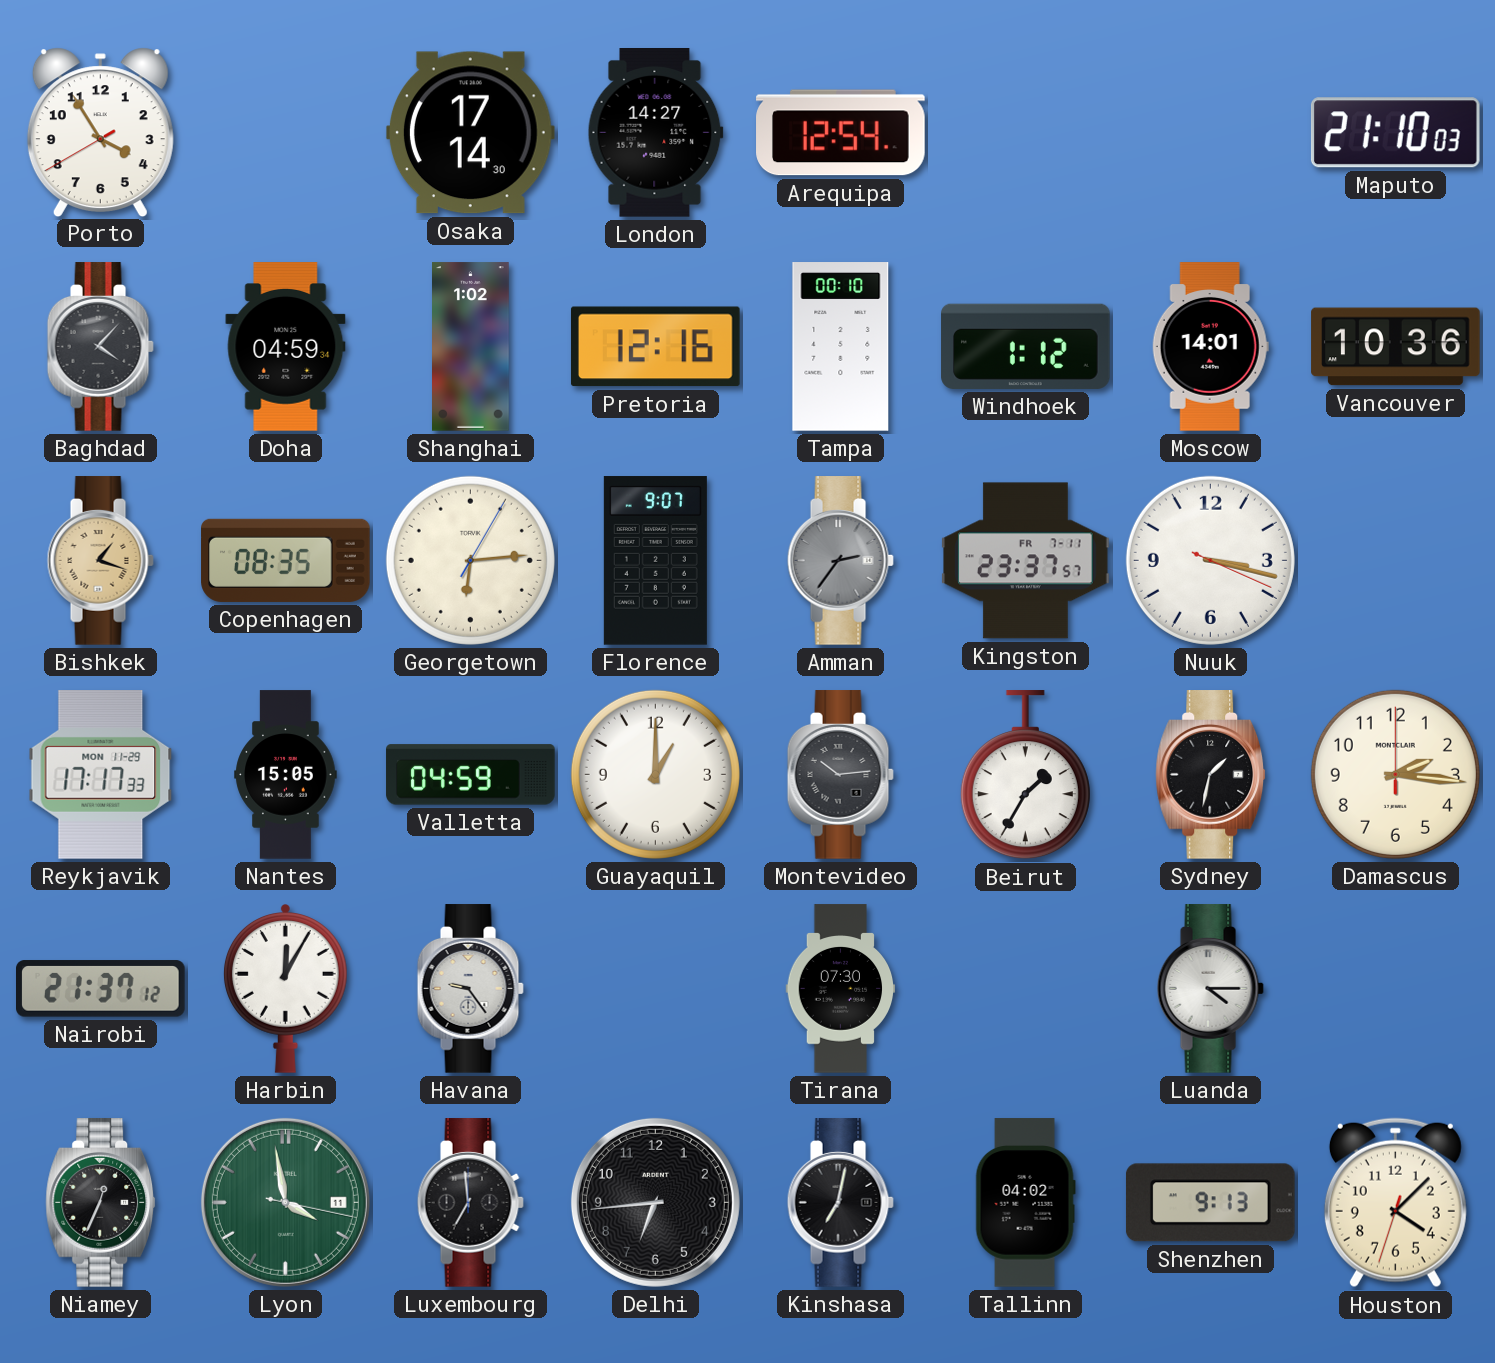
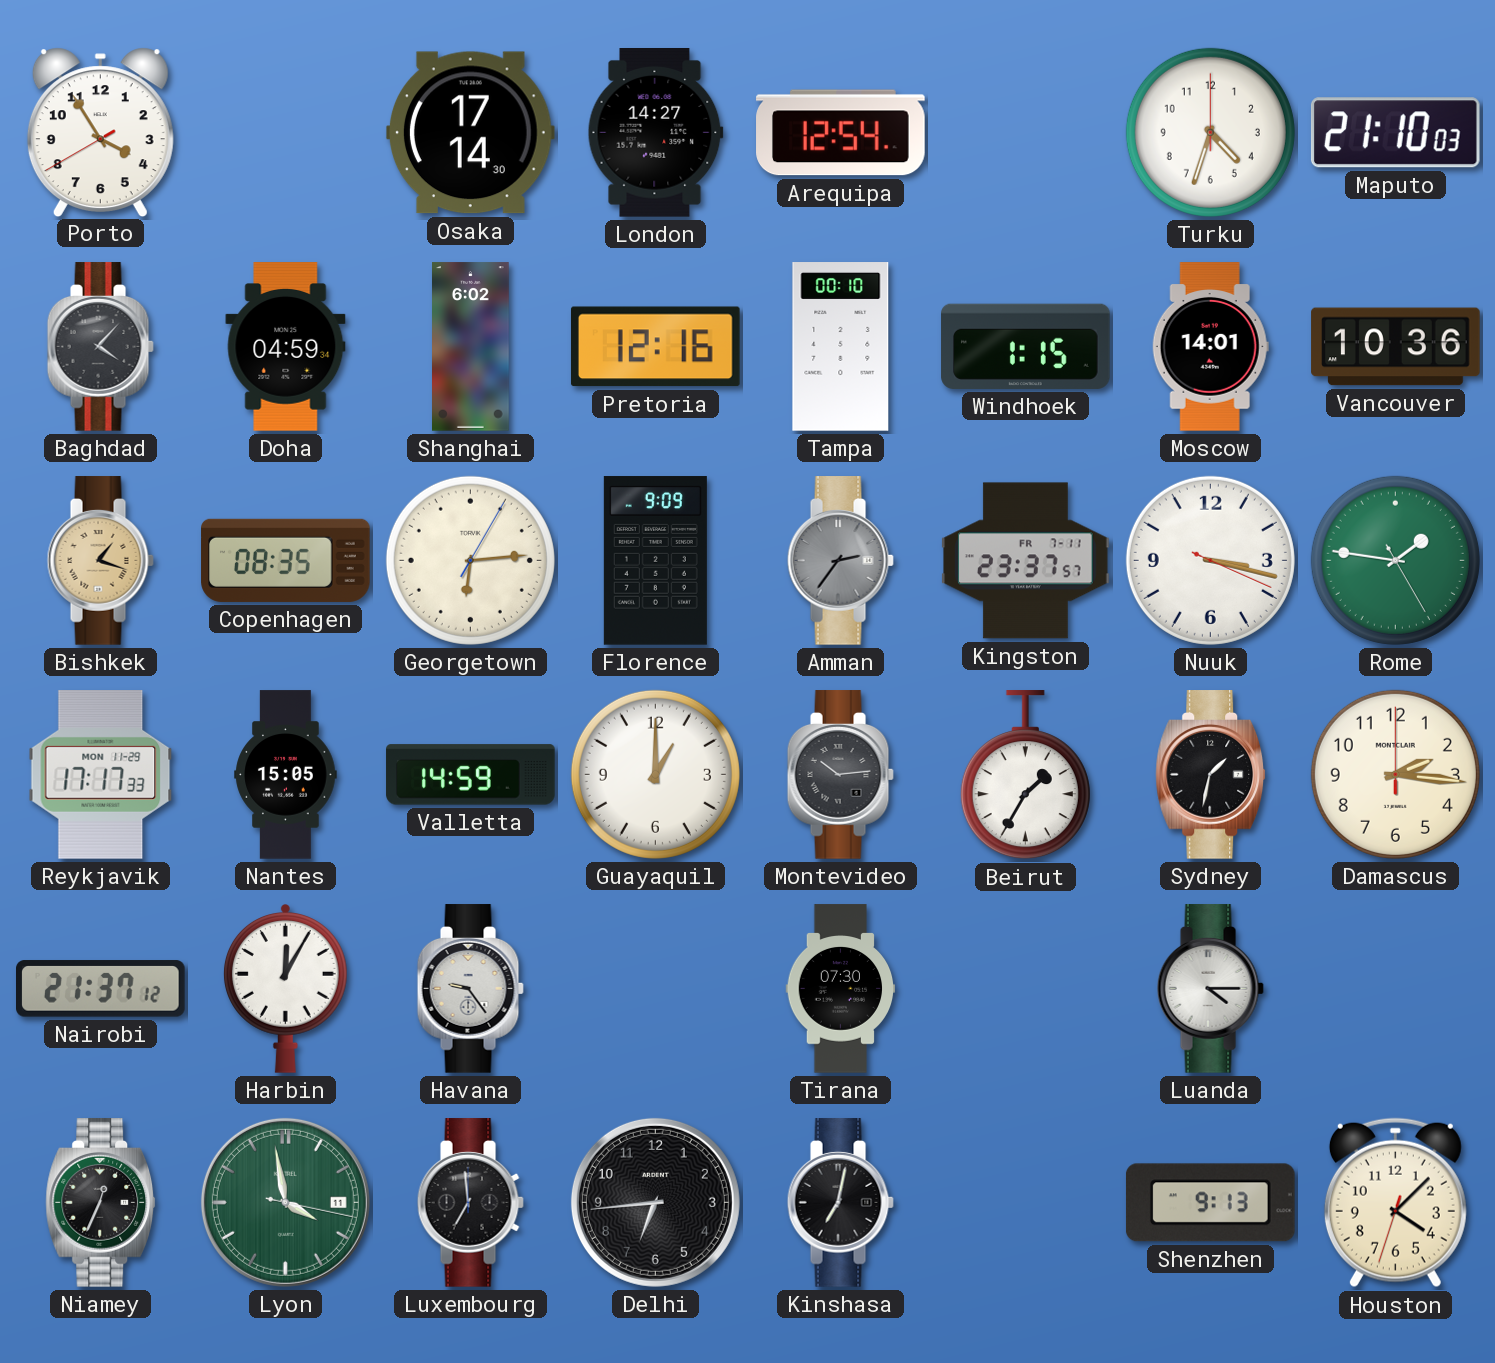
Turku: none -> 4:33
Shanghai: 1:02 -> 6:02
Windhoek: 1:12 -> 1:15
Florence: 9:07 -> 9:09
Rome: none -> 1:46
Valletta: 04:59 -> 14:59
Tallinn: 04:02 -> none
